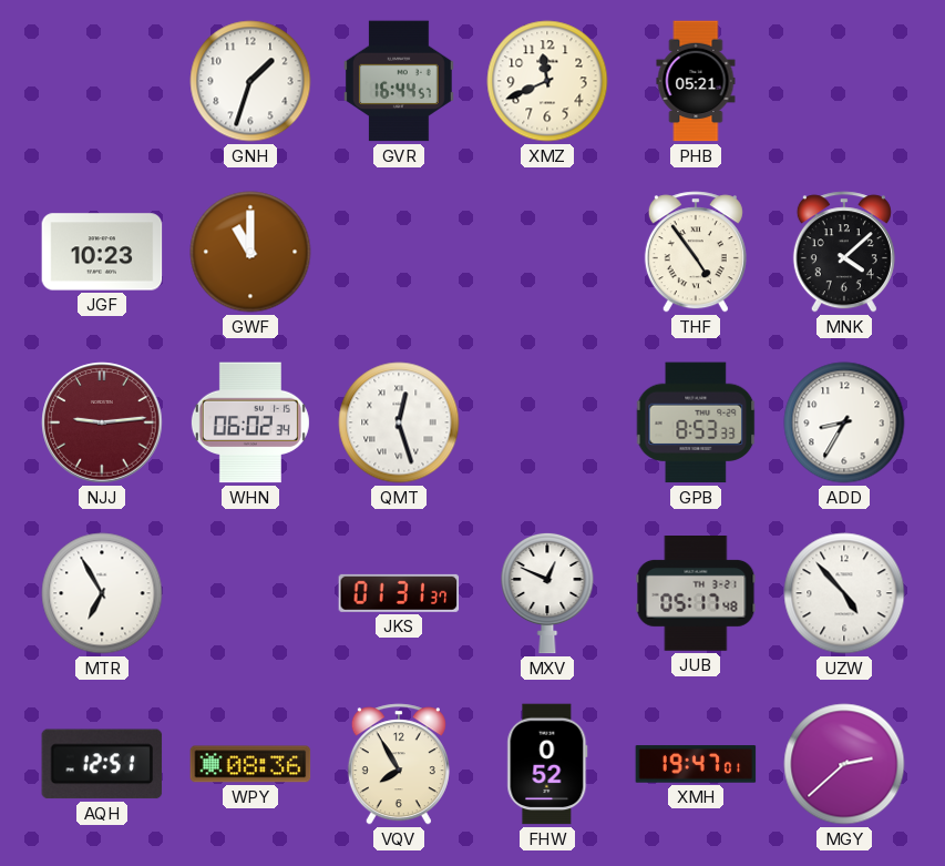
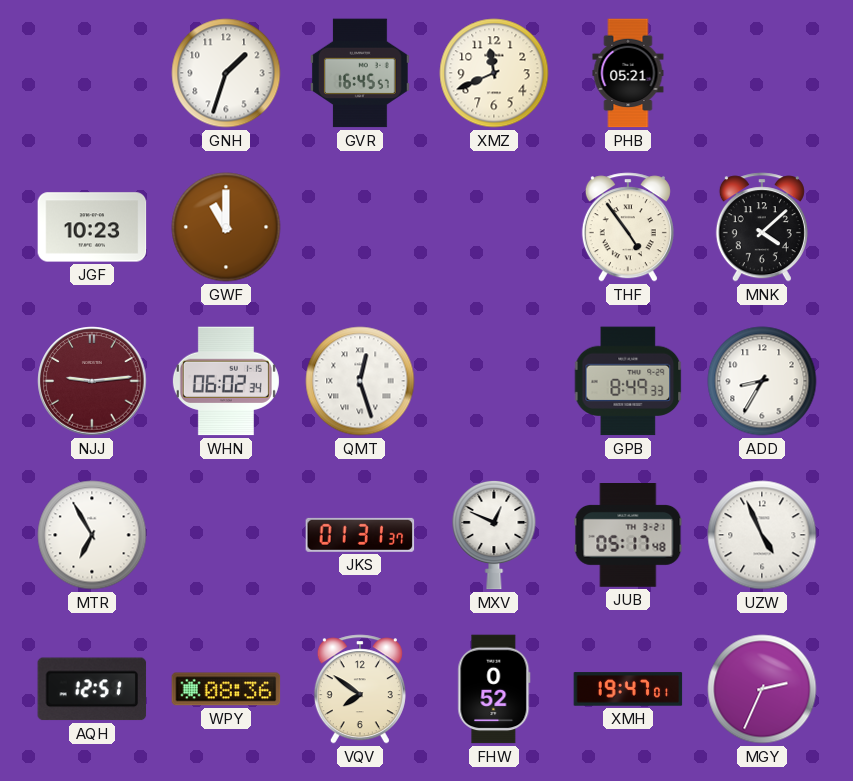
GVR: 16:44 -> 16:45
GPB: 8:53 -> 8:49
UZW: 4:53 -> 4:56
VQV: 7:55 -> 7:51
MGY: 2:38 -> 2:34
